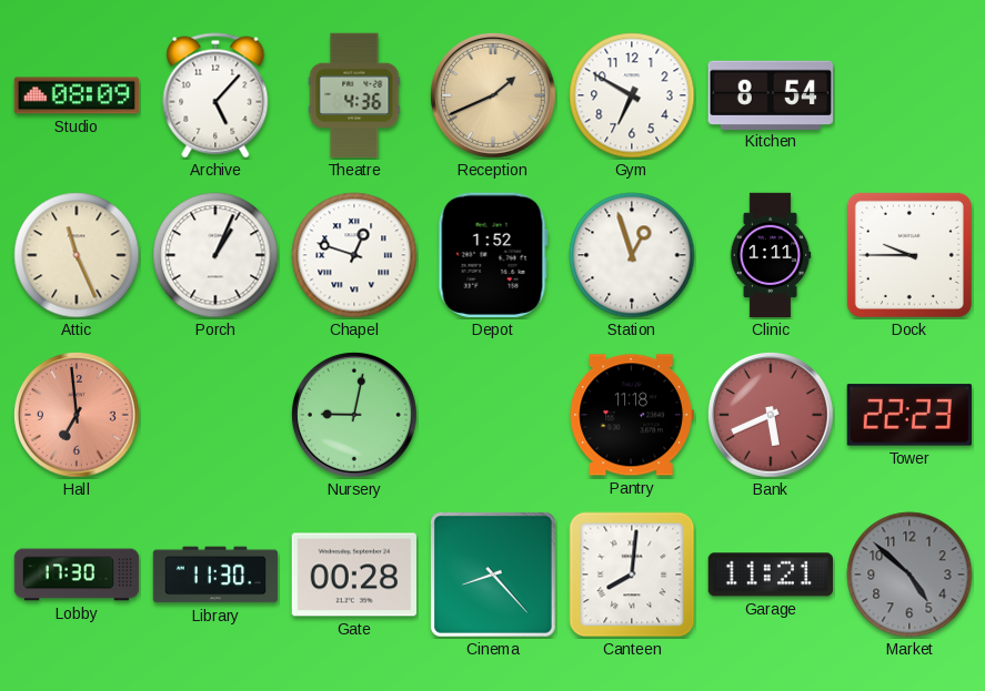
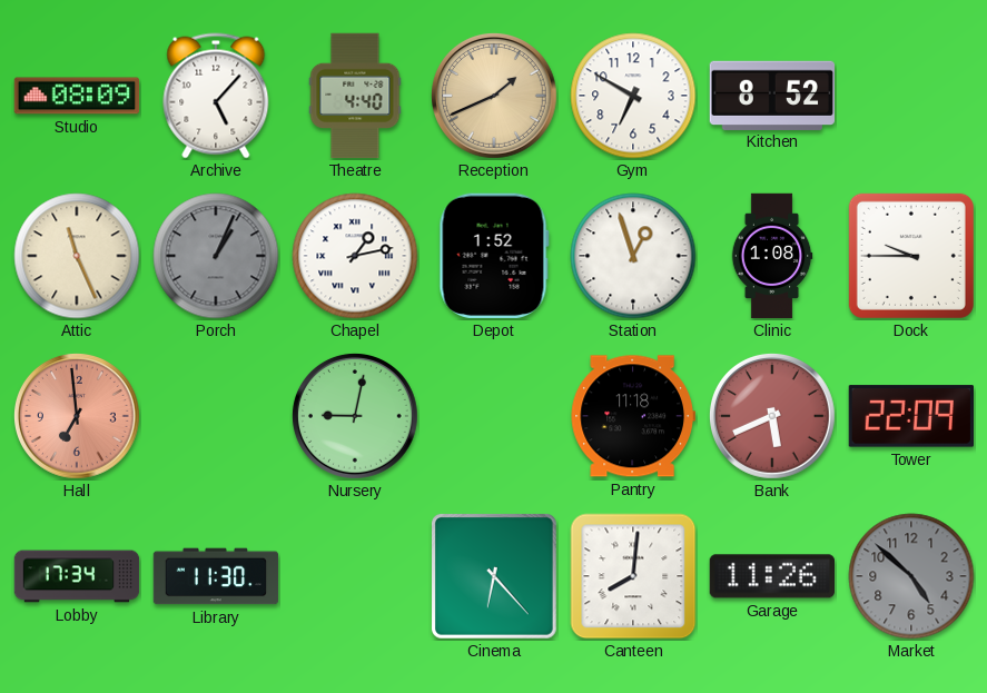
Theatre: 4:36 -> 4:40
Kitchen: 8:54 -> 8:52
Porch dial: white -> grey
Chapel: 12:48 -> 1:13
Clinic: 1:11 -> 1:08
Tower: 22:23 -> 22:09
Lobby: 17:30 -> 17:34
Gate: 00:28 -> none
Cinema: 8:23 -> 6:23
Garage: 11:21 -> 11:26
